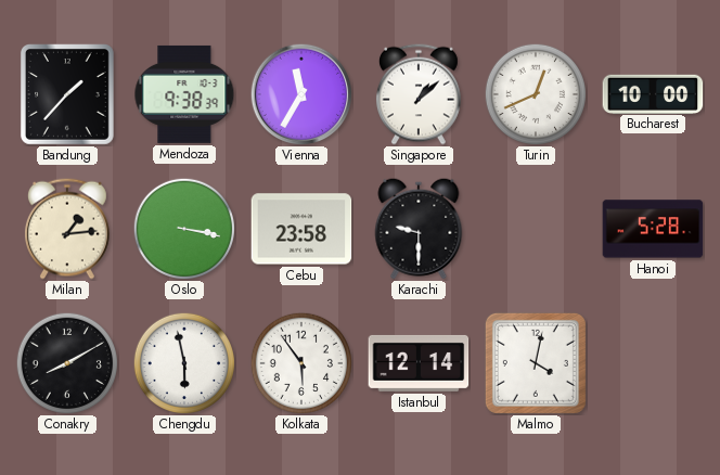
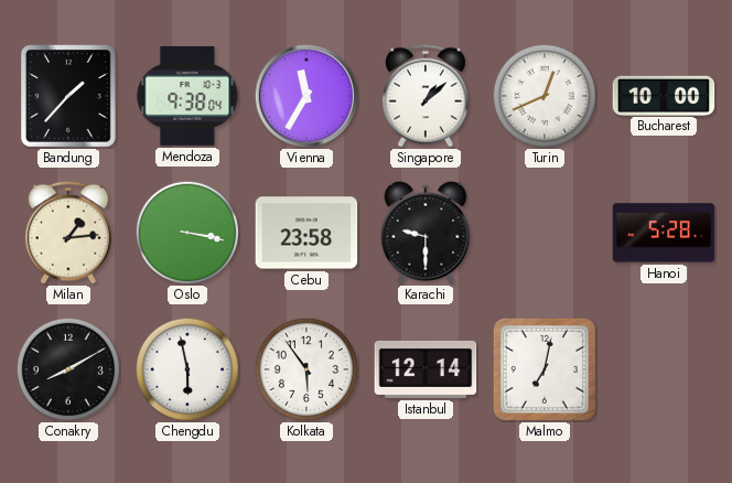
Mendoza: 9:38:39 -> 9:38:04
Malmo: 4:02 -> 7:02
